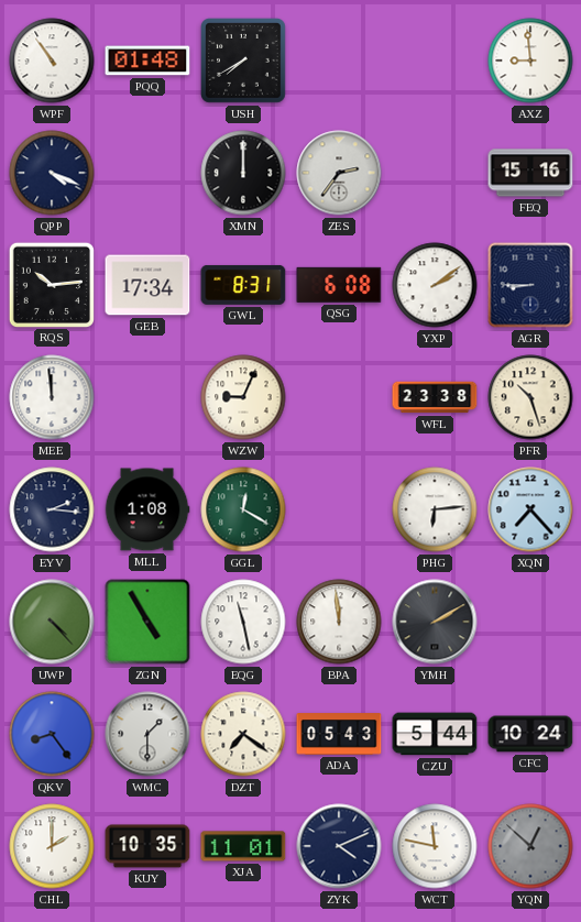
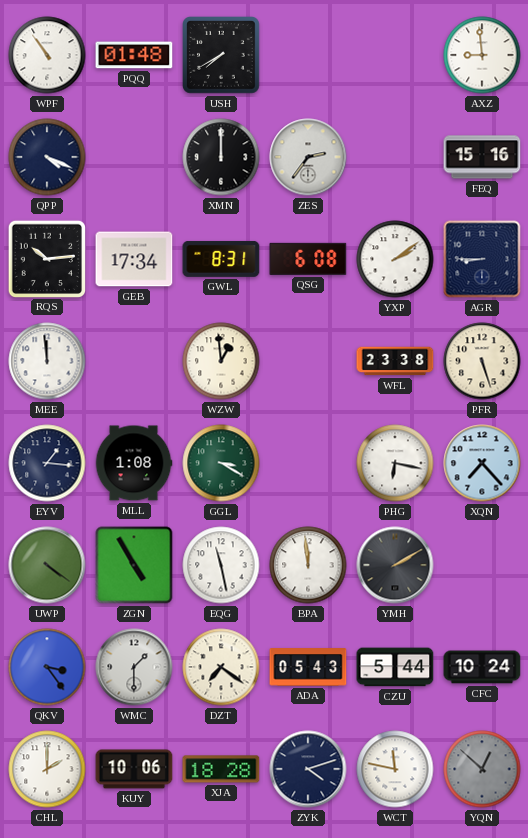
WZW: 9:04 -> 12:59
PFR: 10:27 -> 5:27
EYV: 2:16 -> 1:16
GGL: 12:20 -> 3:20
PHG: 6:14 -> 6:17
UWP: 4:23 -> 4:21
QKV: 8:24 -> 3:24
KUY: 10:35 -> 10:06
XJA: 11:01 -> 18:28
ZYK: 4:11 -> 4:12
